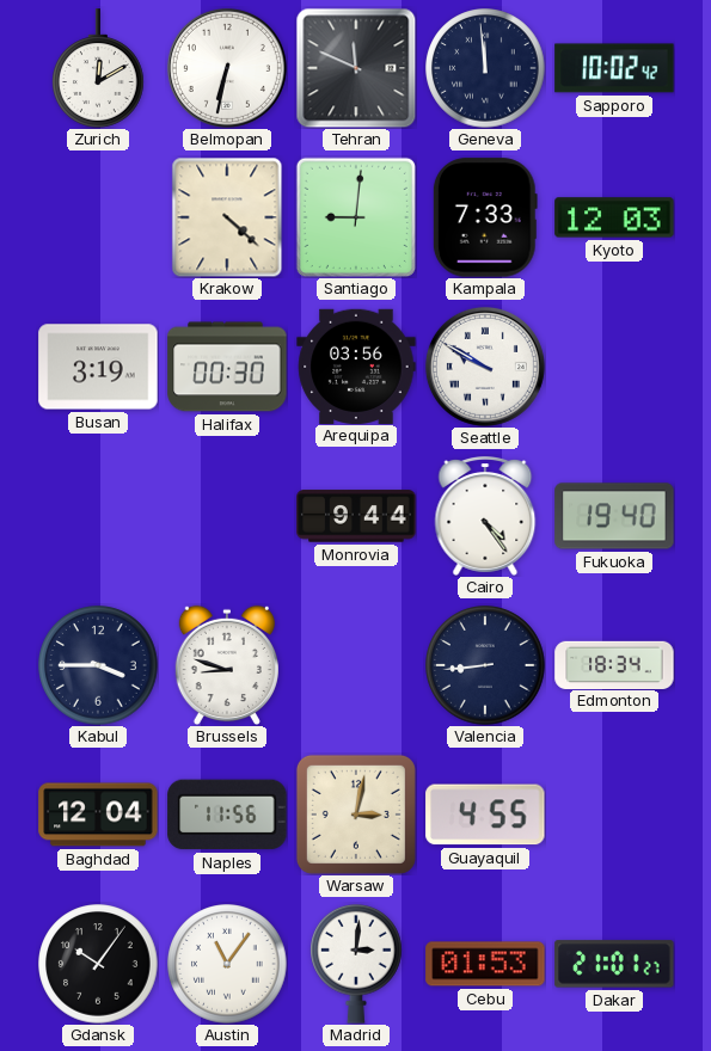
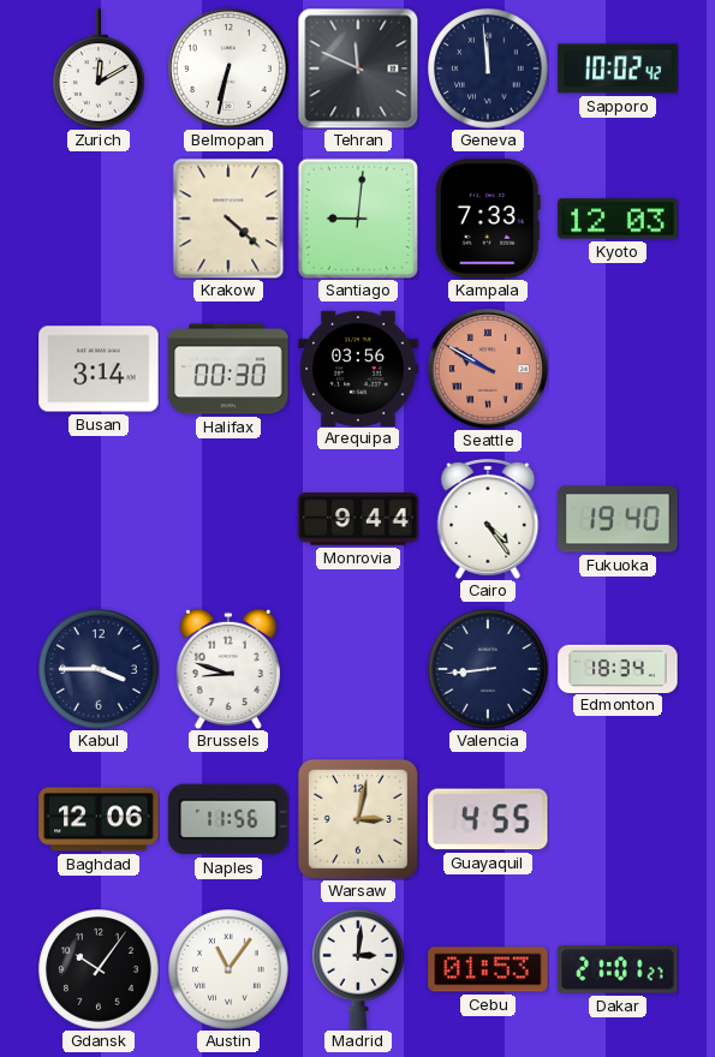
Busan: 3:19 -> 3:14
Seattle dial: white -> salmon
Baghdad: 12:04 -> 12:06
